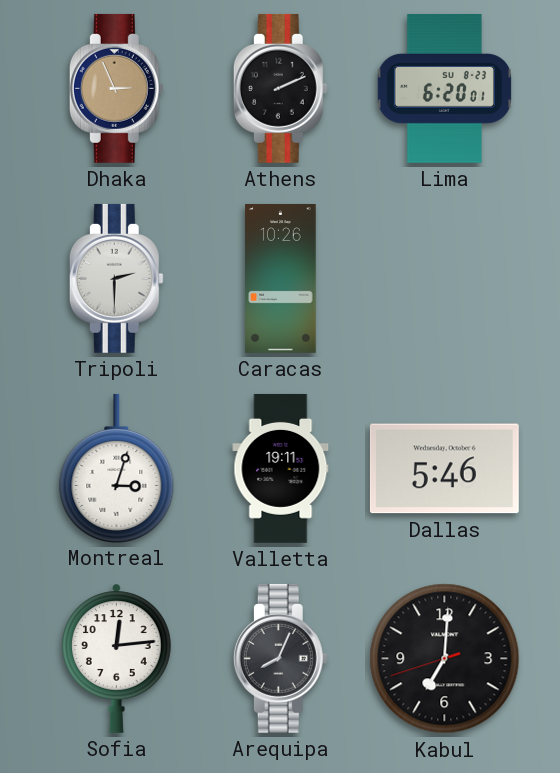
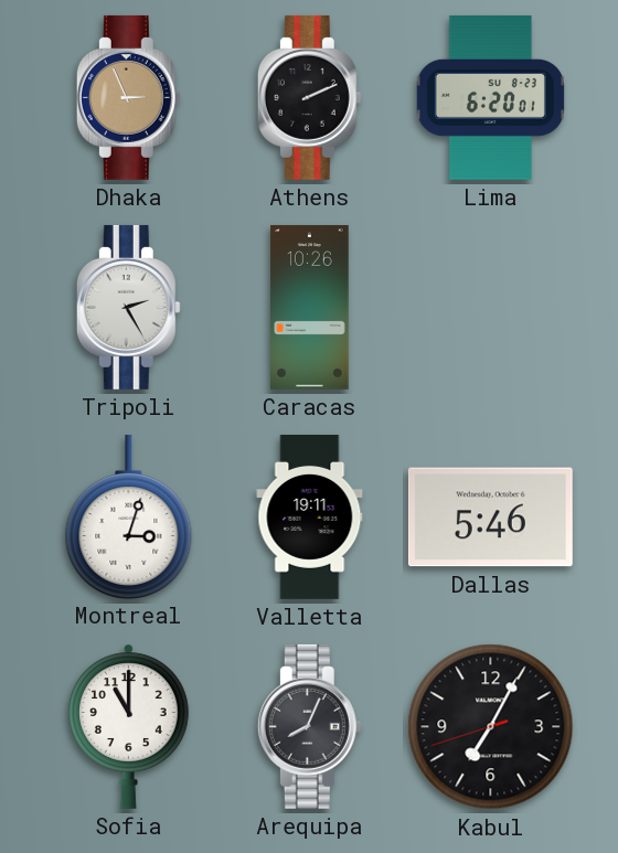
Tripoli: 2:30 -> 2:25
Sofia: 12:14 -> 11:00
Kabul: 7:00 -> 7:04
